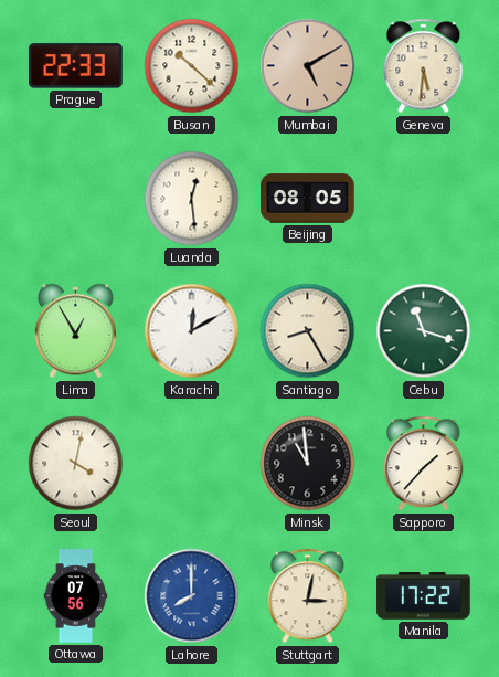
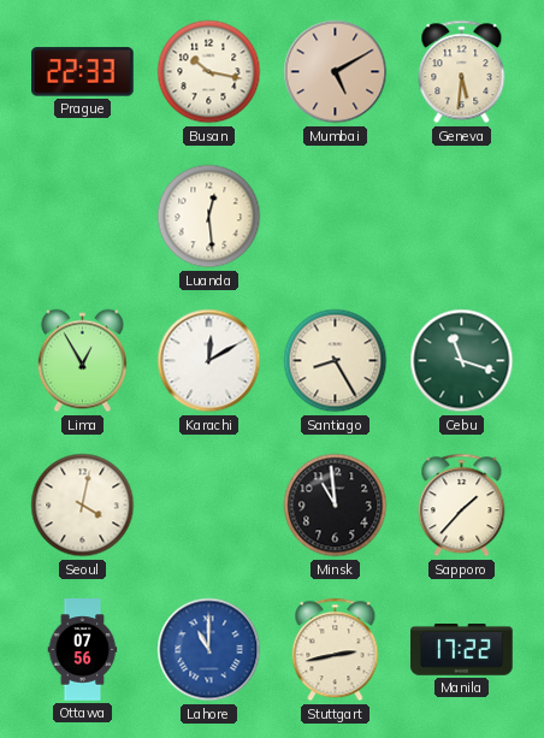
Busan: 10:22 -> 10:17
Beijing: 08:05 -> none
Lahore: 8:00 -> 11:00
Stuttgart: 3:02 -> 2:43
